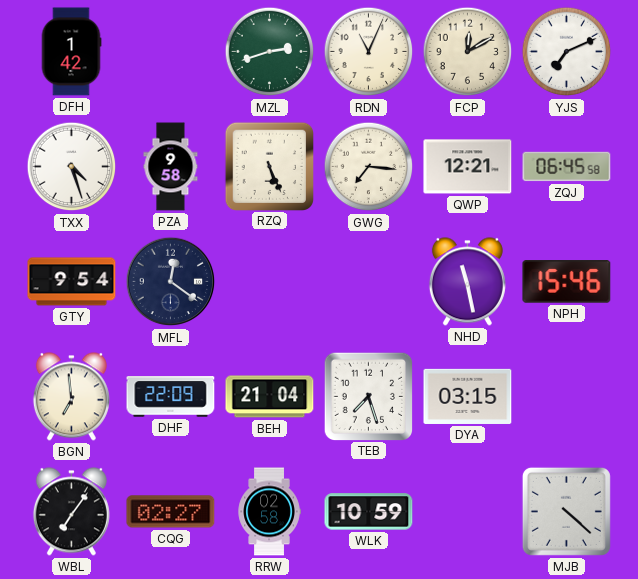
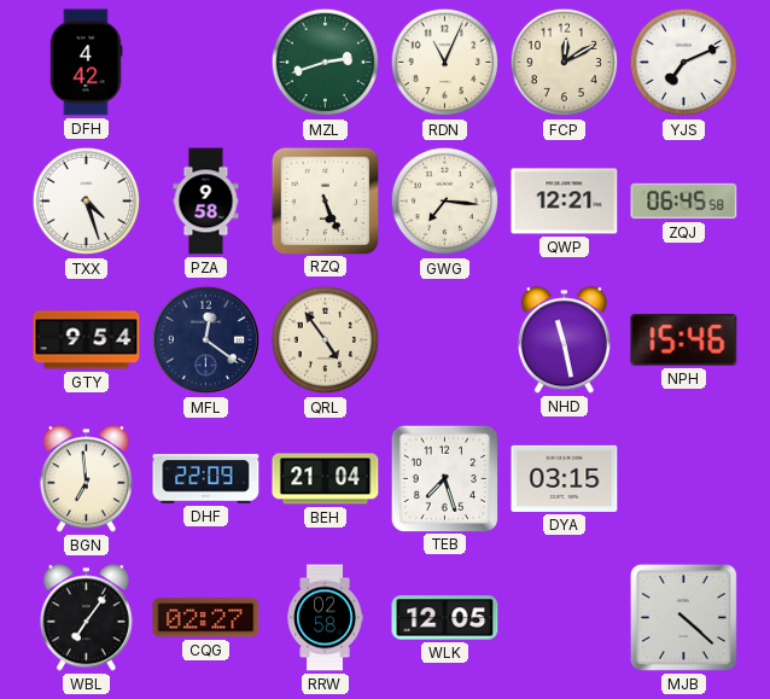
DFH: 1:42 -> 4:42
QRL: none -> 4:54
WLK: 10:59 -> 12:05
